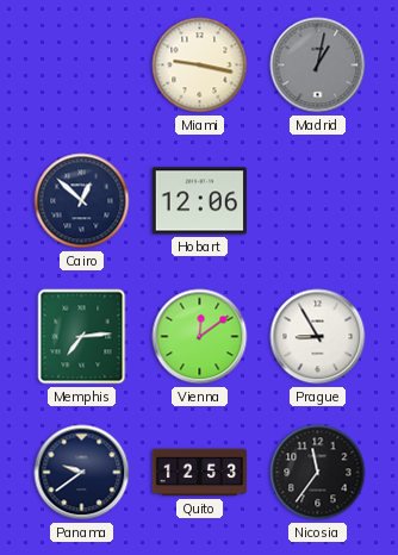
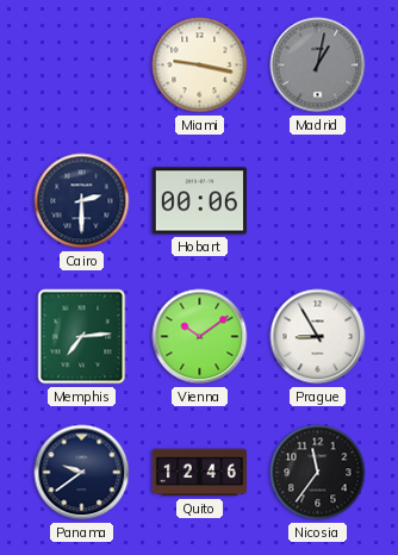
Cairo: 12:52 -> 2:30
Hobart: 12:06 -> 00:06
Vienna: 12:09 -> 10:09
Quito: 12:53 -> 12:46
